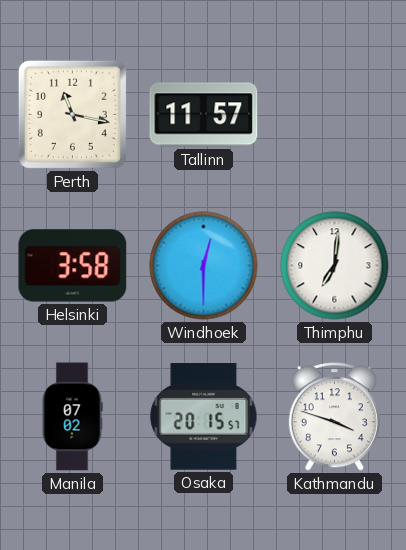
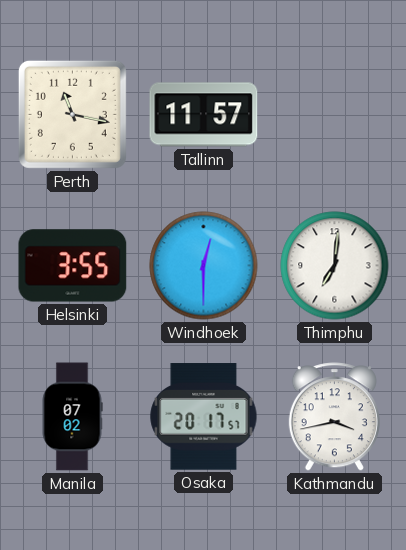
Helsinki: 3:58 -> 3:55
Osaka: 20:15 -> 20:17
Kathmandu: 3:48 -> 3:43
